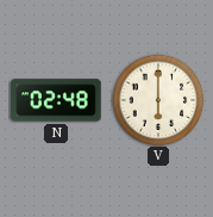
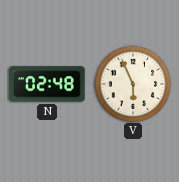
V: 6:00 -> 5:56
